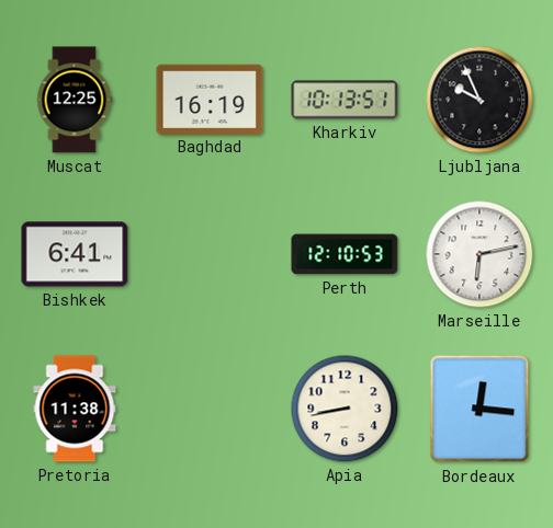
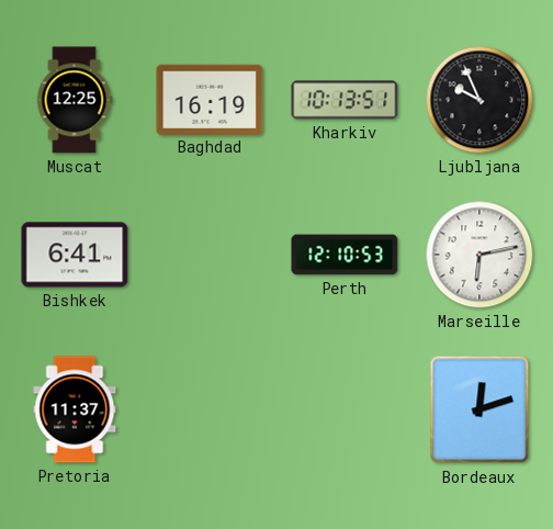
Pretoria: 11:38 -> 11:37
Apia: 8:43 -> none
Bordeaux: 12:16 -> 12:12
